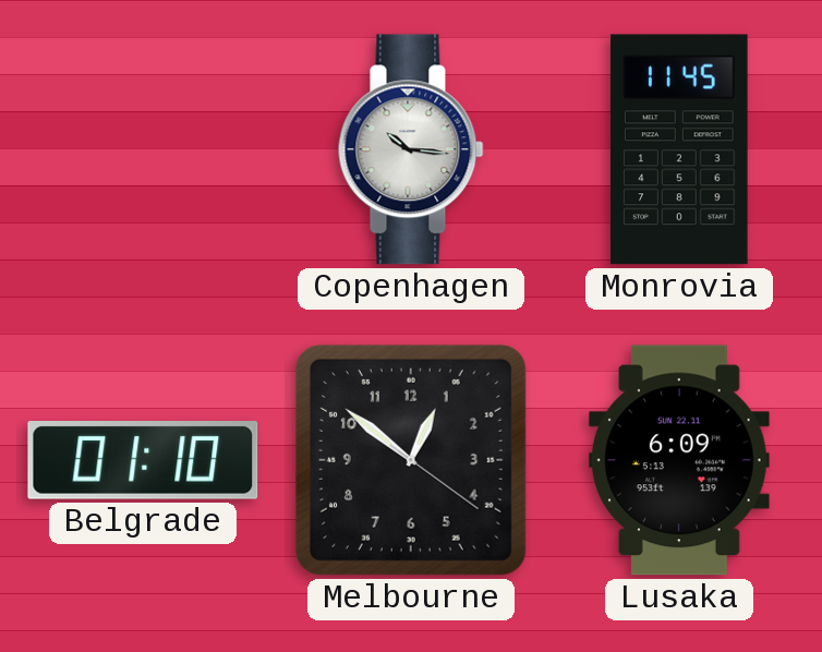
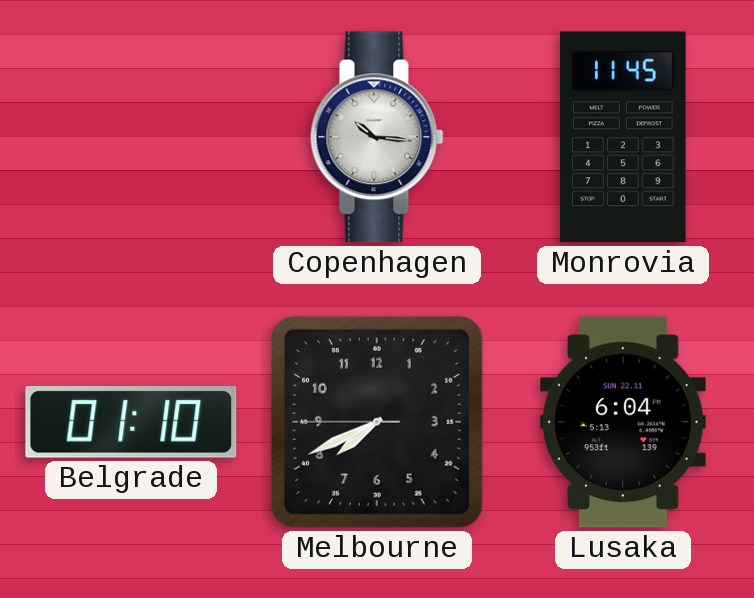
Melbourne: 12:51 -> 7:40
Lusaka: 6:09 -> 6:04
